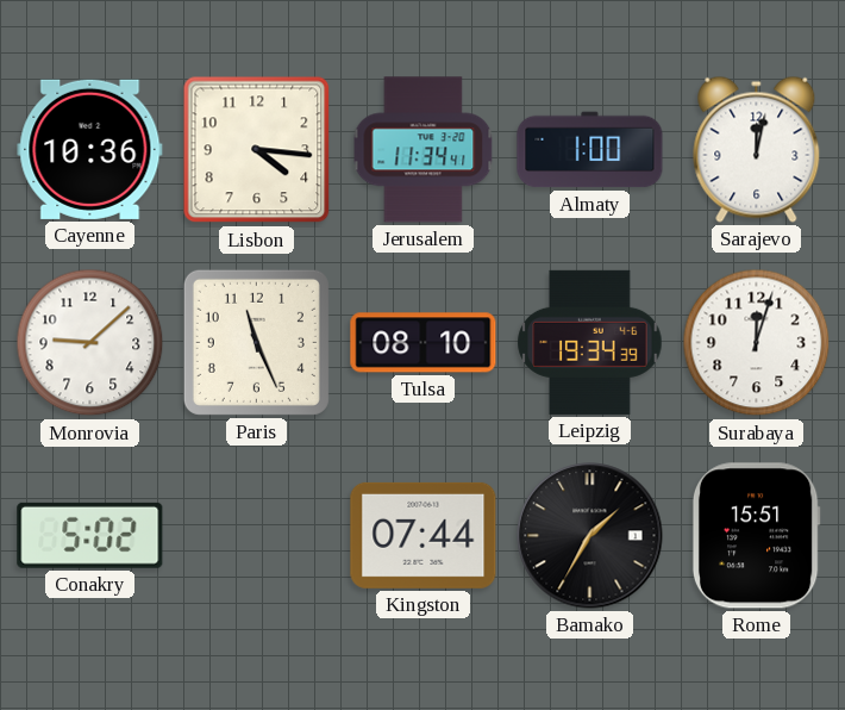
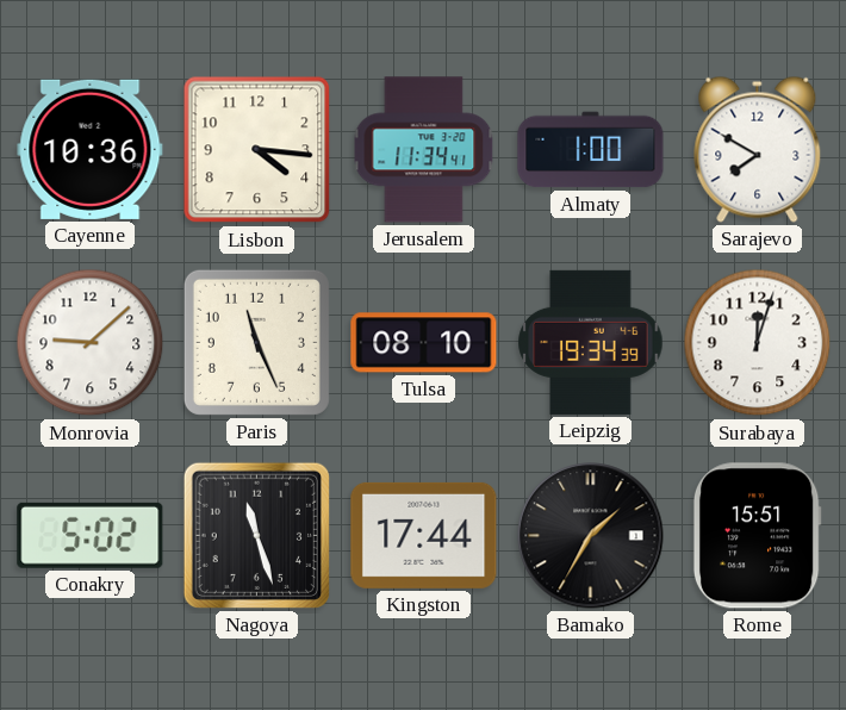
Sarajevo: 12:02 -> 7:50
Nagoya: none -> 11:27
Kingston: 07:44 -> 17:44
